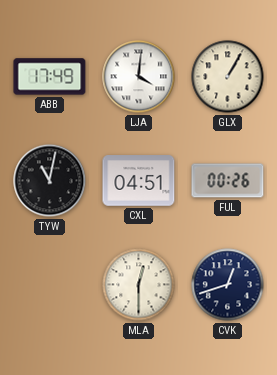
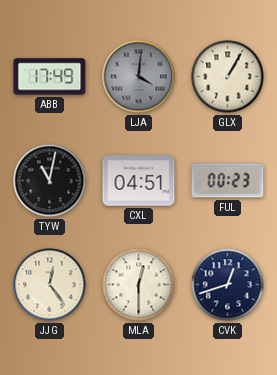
LJA dial: white -> grey
FUL: 00:26 -> 00:23
JJG: none -> 12:24
